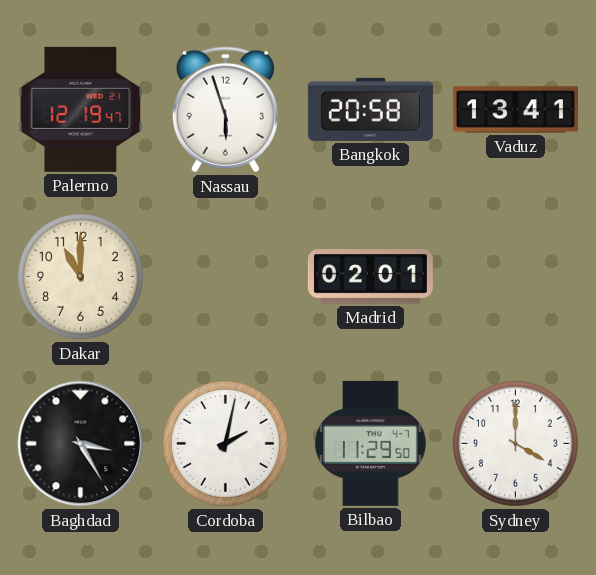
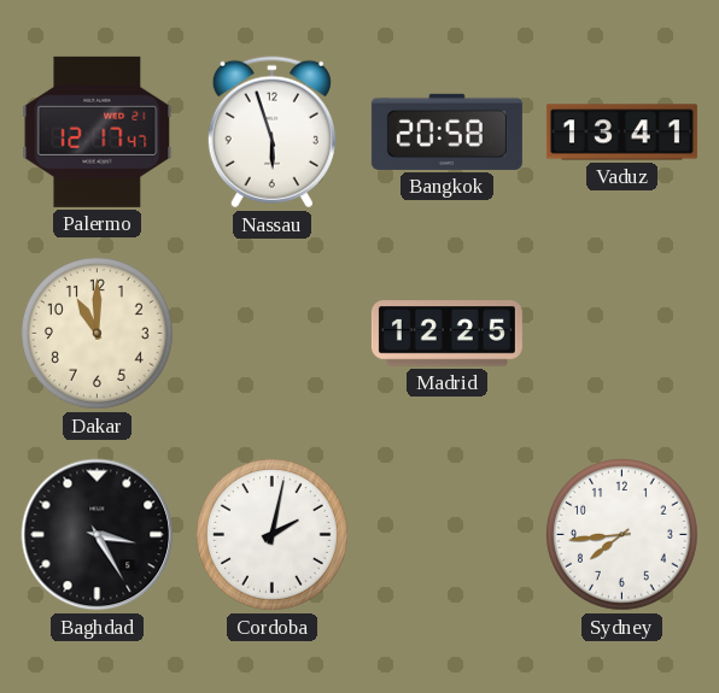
Palermo: 12:19 -> 12:17
Madrid: 02:01 -> 12:25
Bilbao: 11:29 -> none
Sydney: 4:00 -> 7:44
